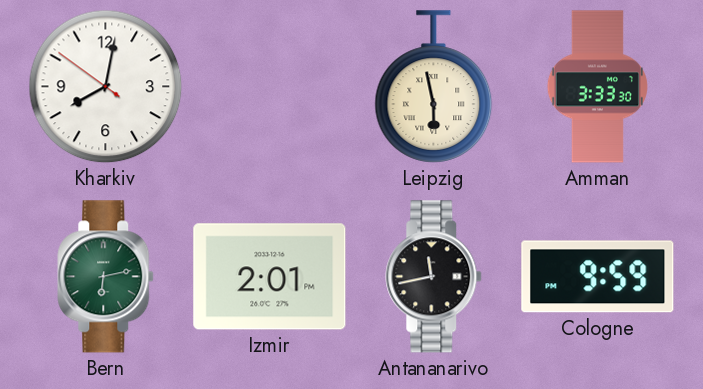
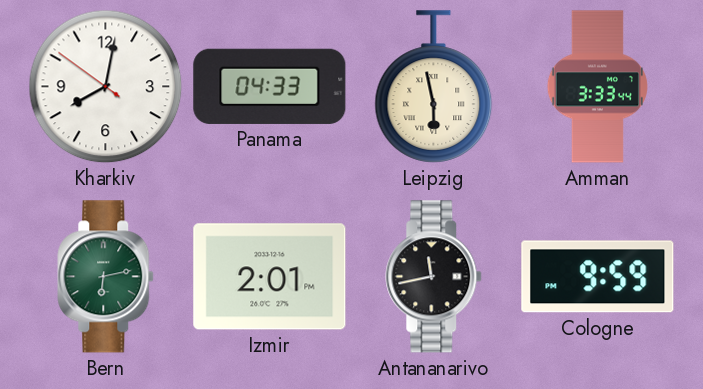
Panama: none -> 04:33
Amman: 3:33:30 -> 3:33:44
